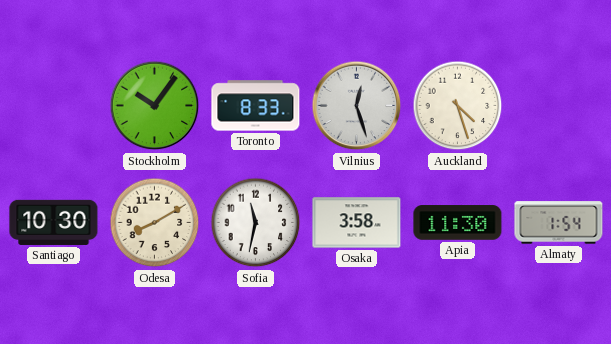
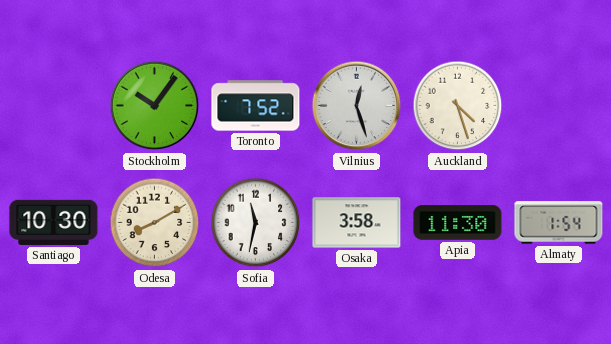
Toronto: 8:33 -> 7:52
